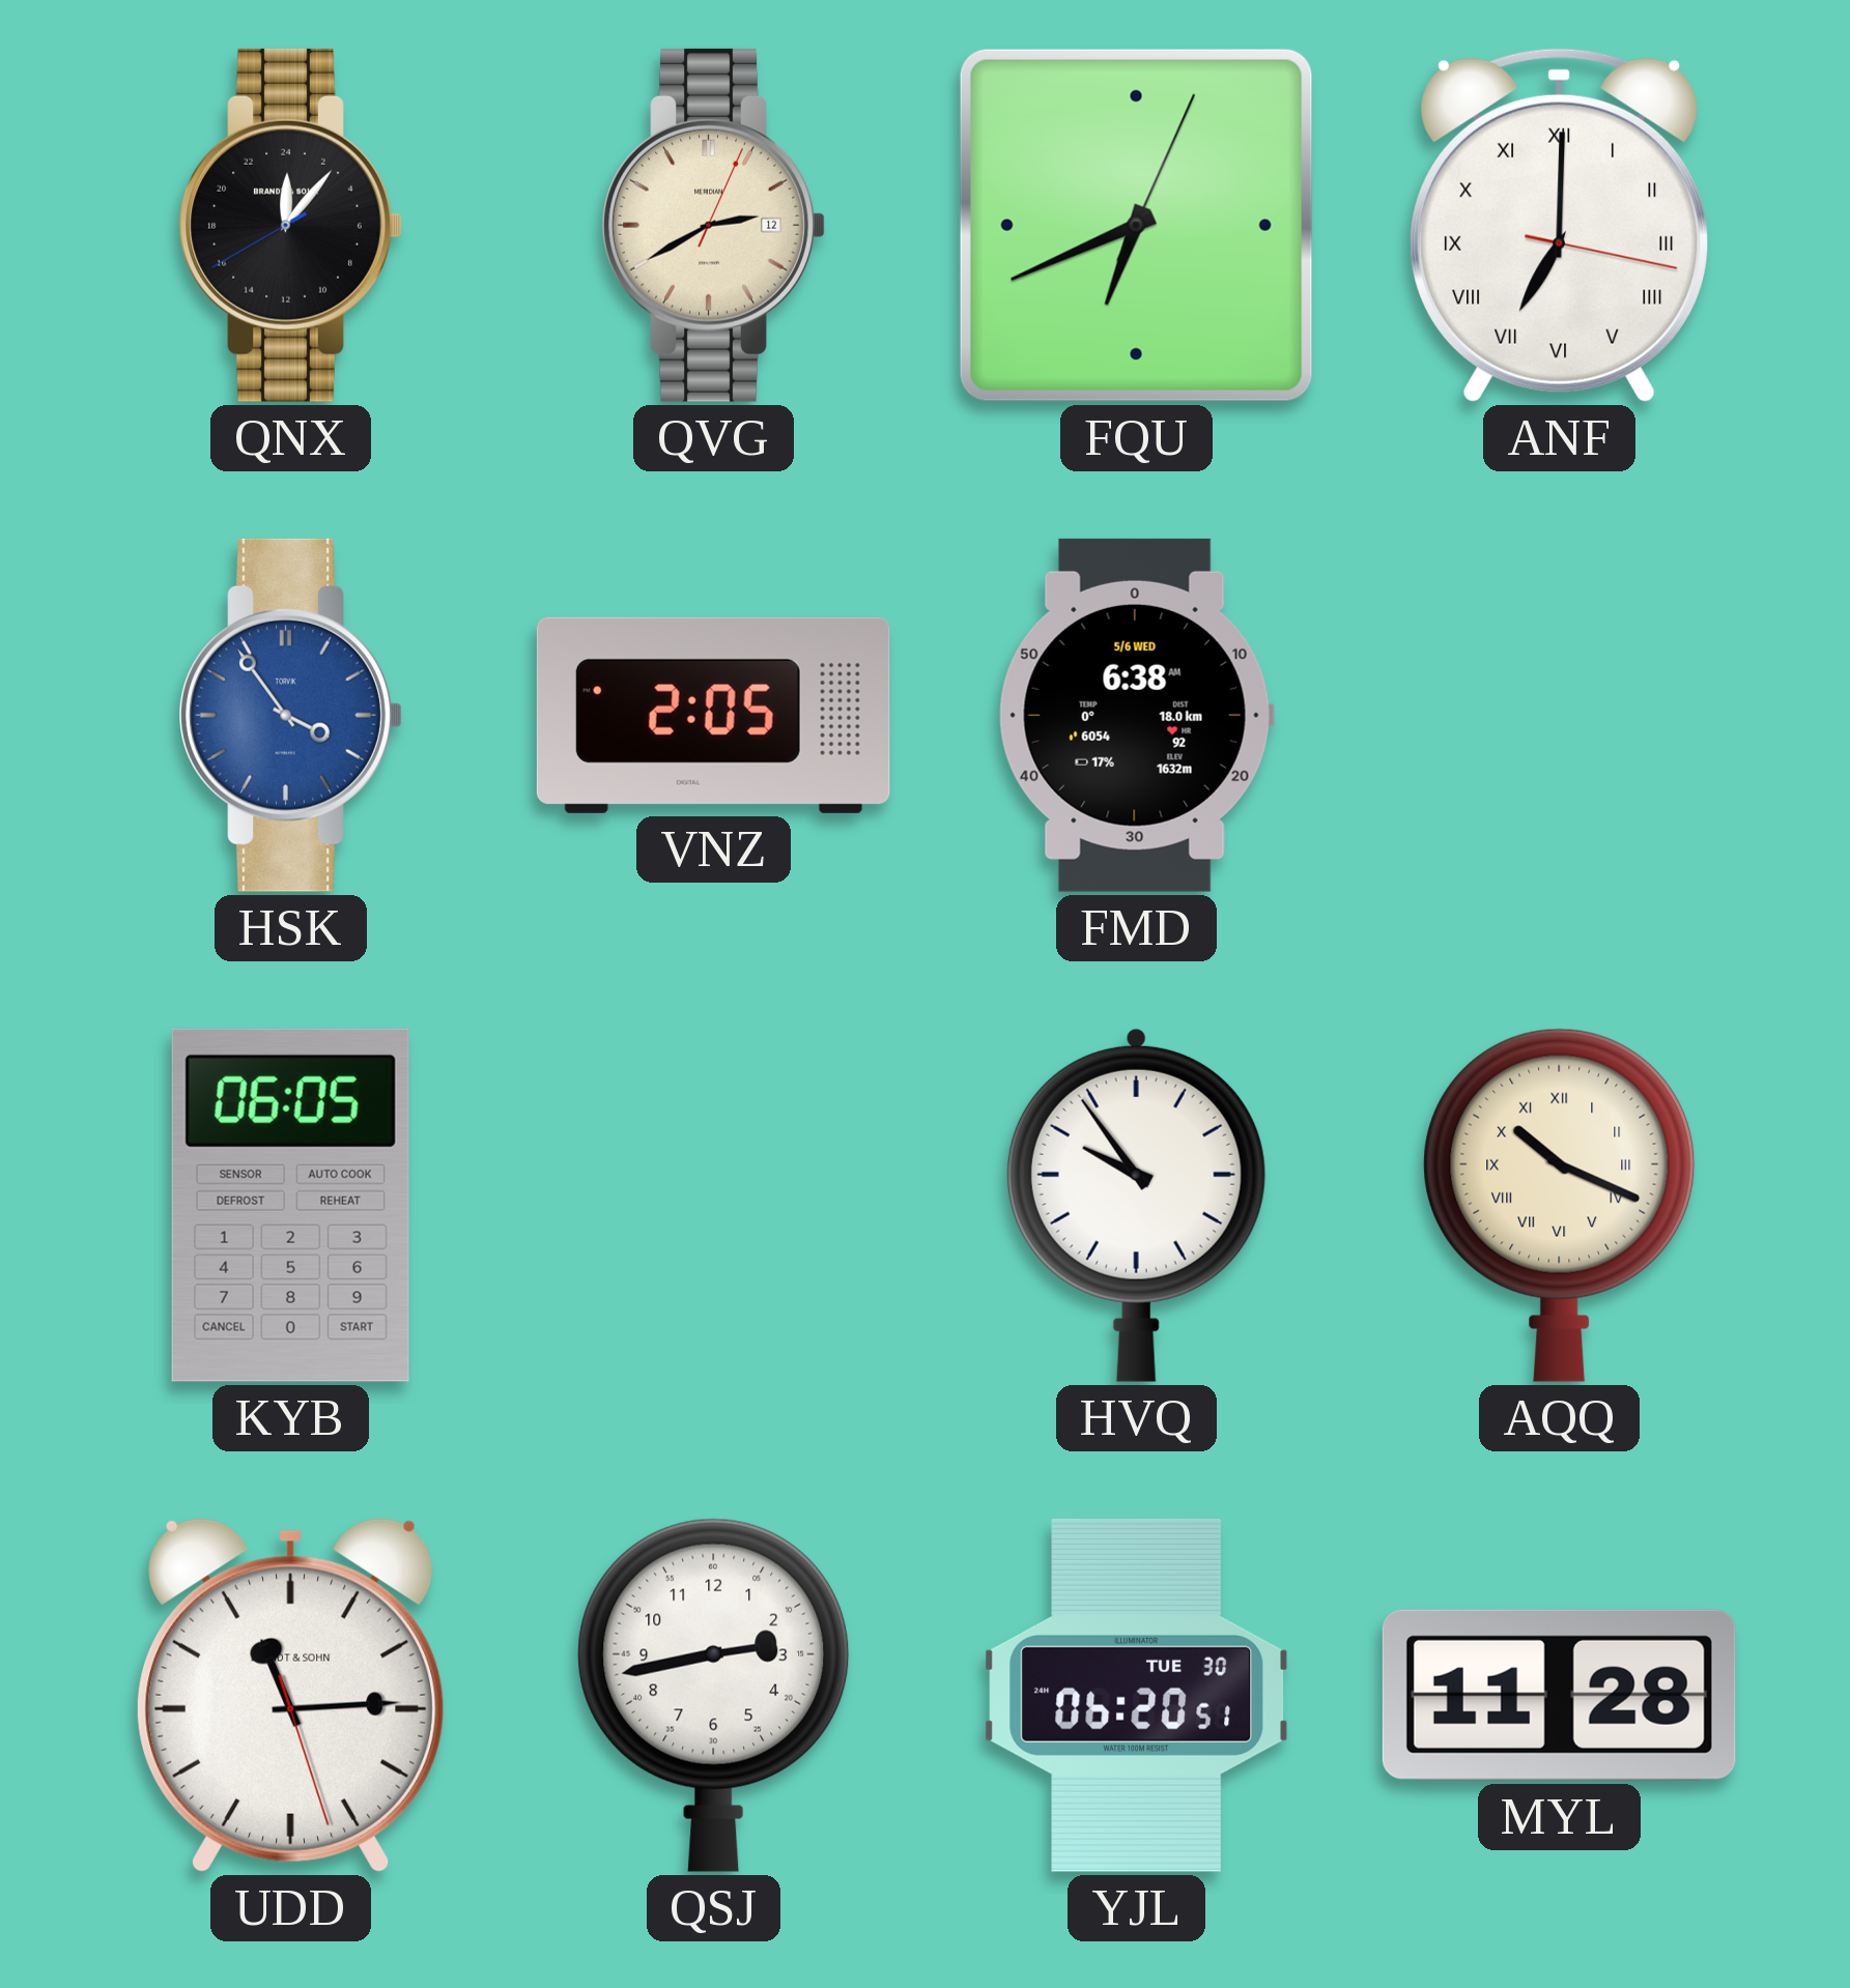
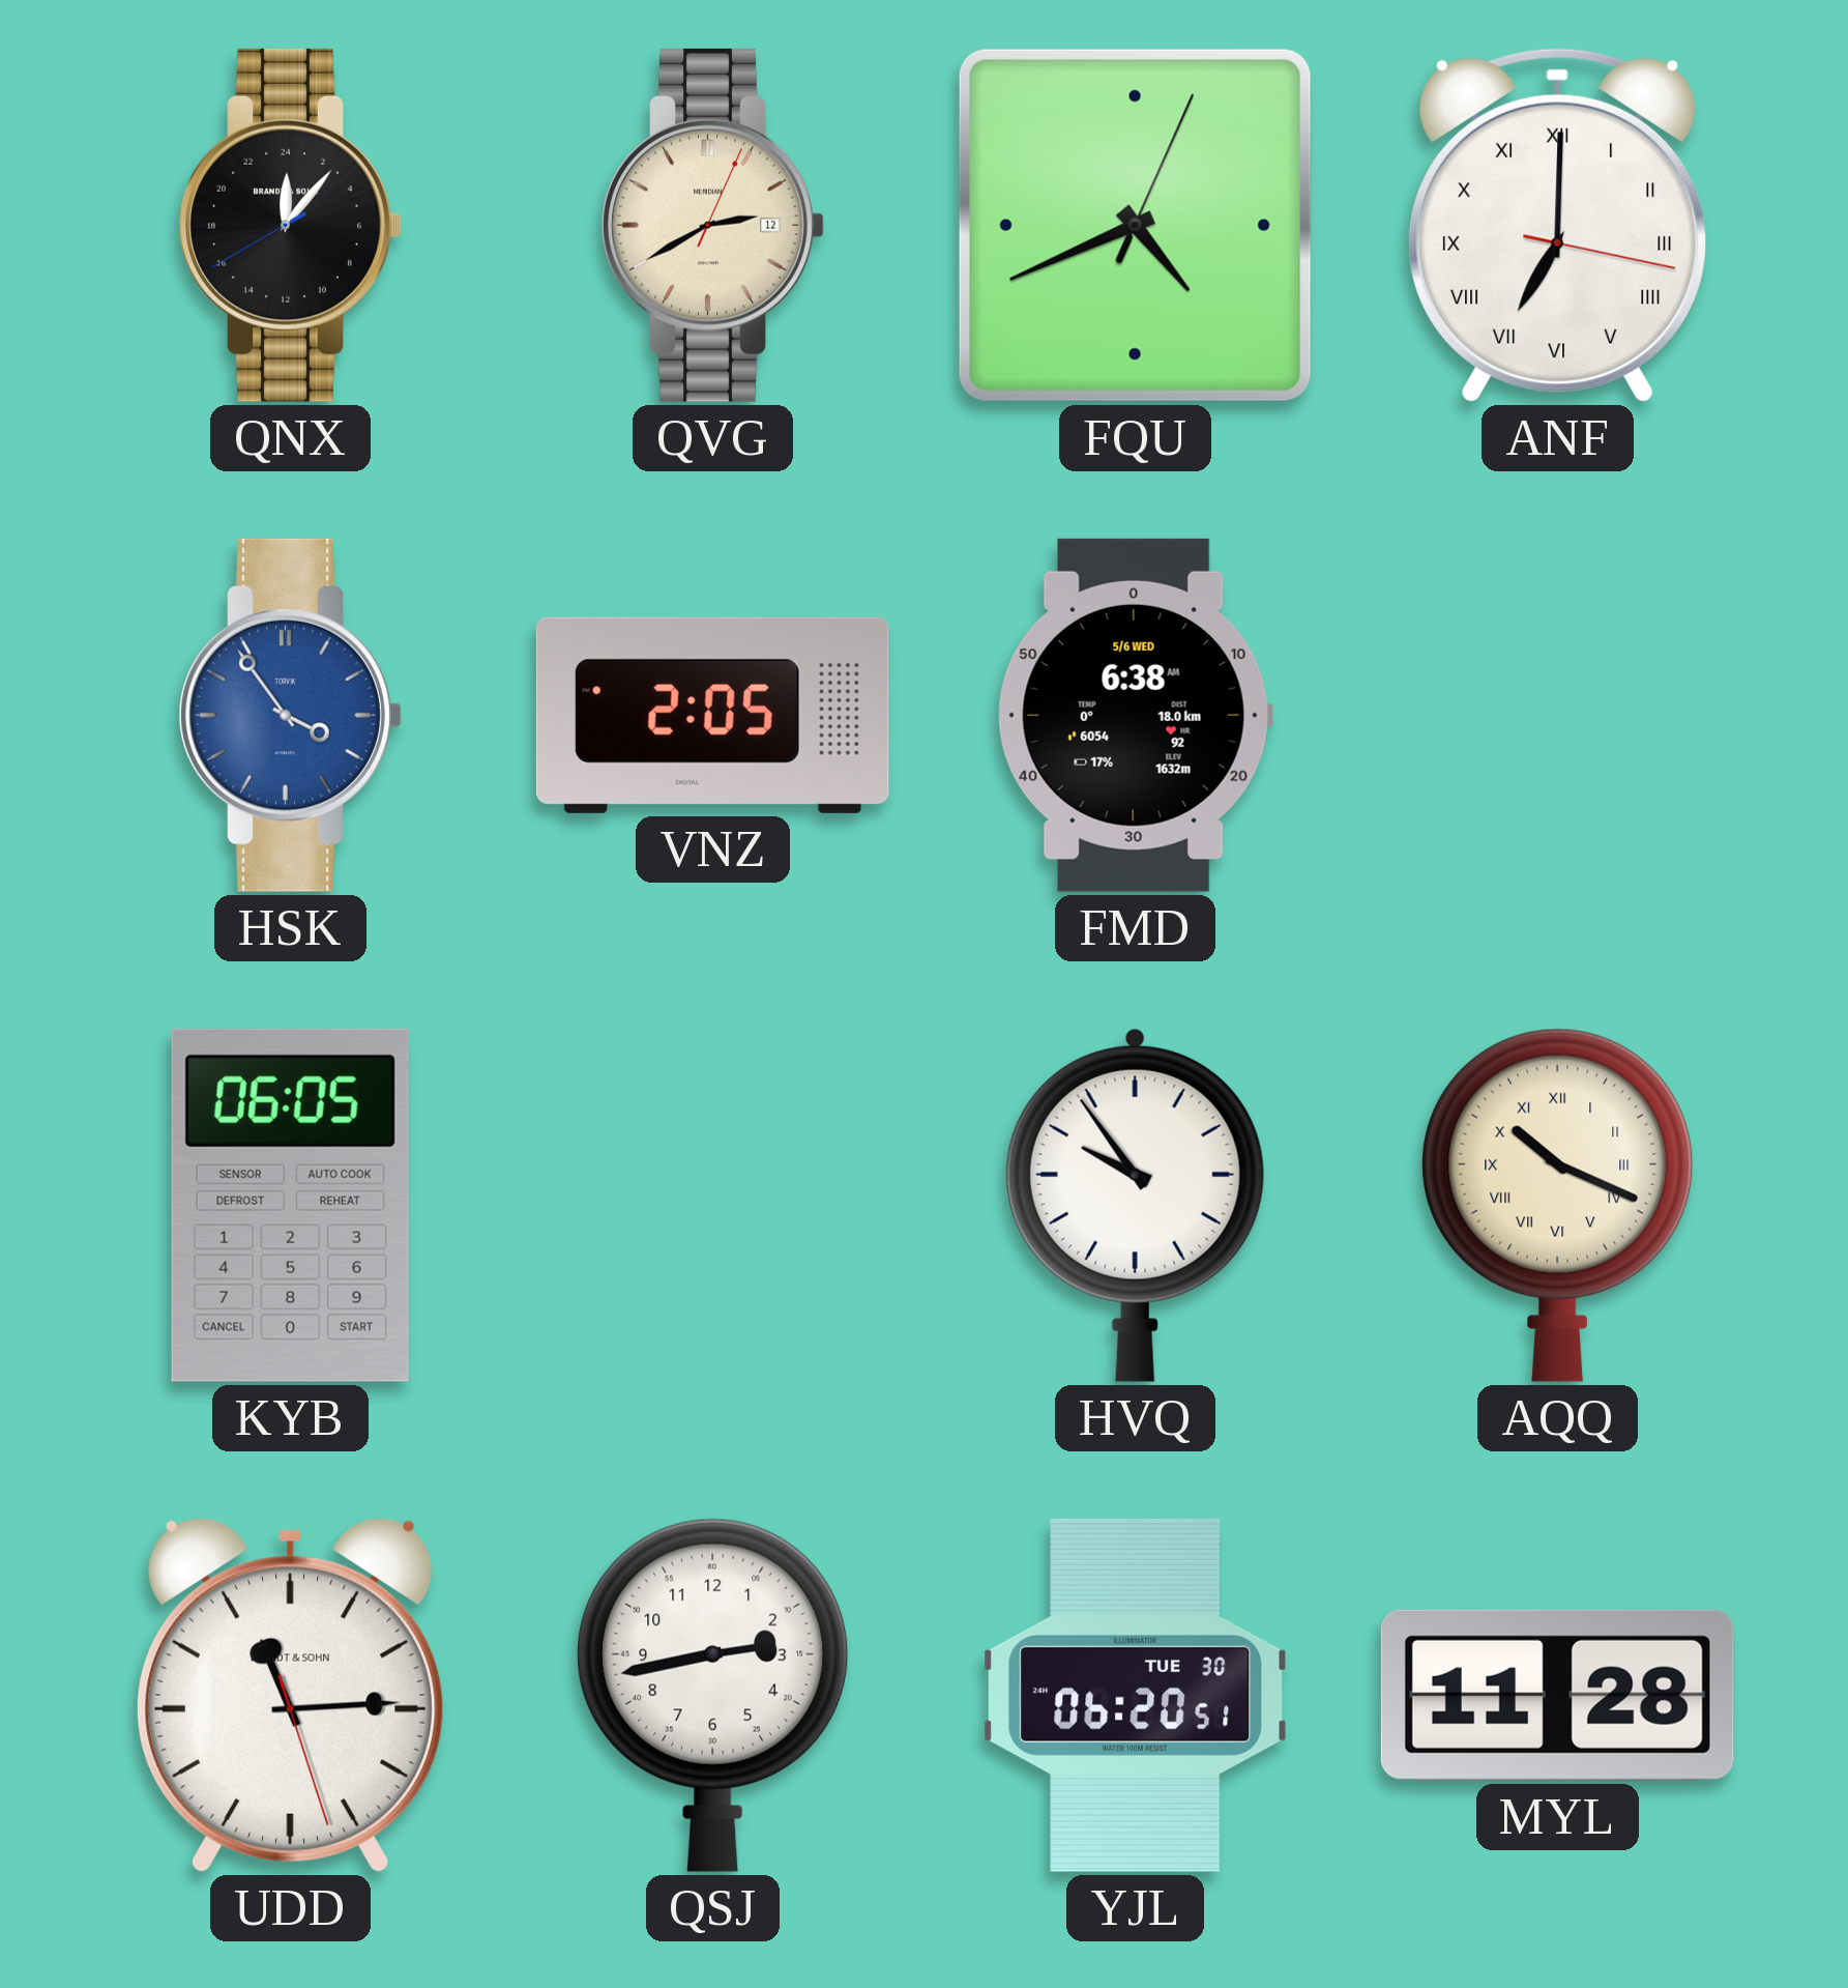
FQU: 6:41 -> 4:41
